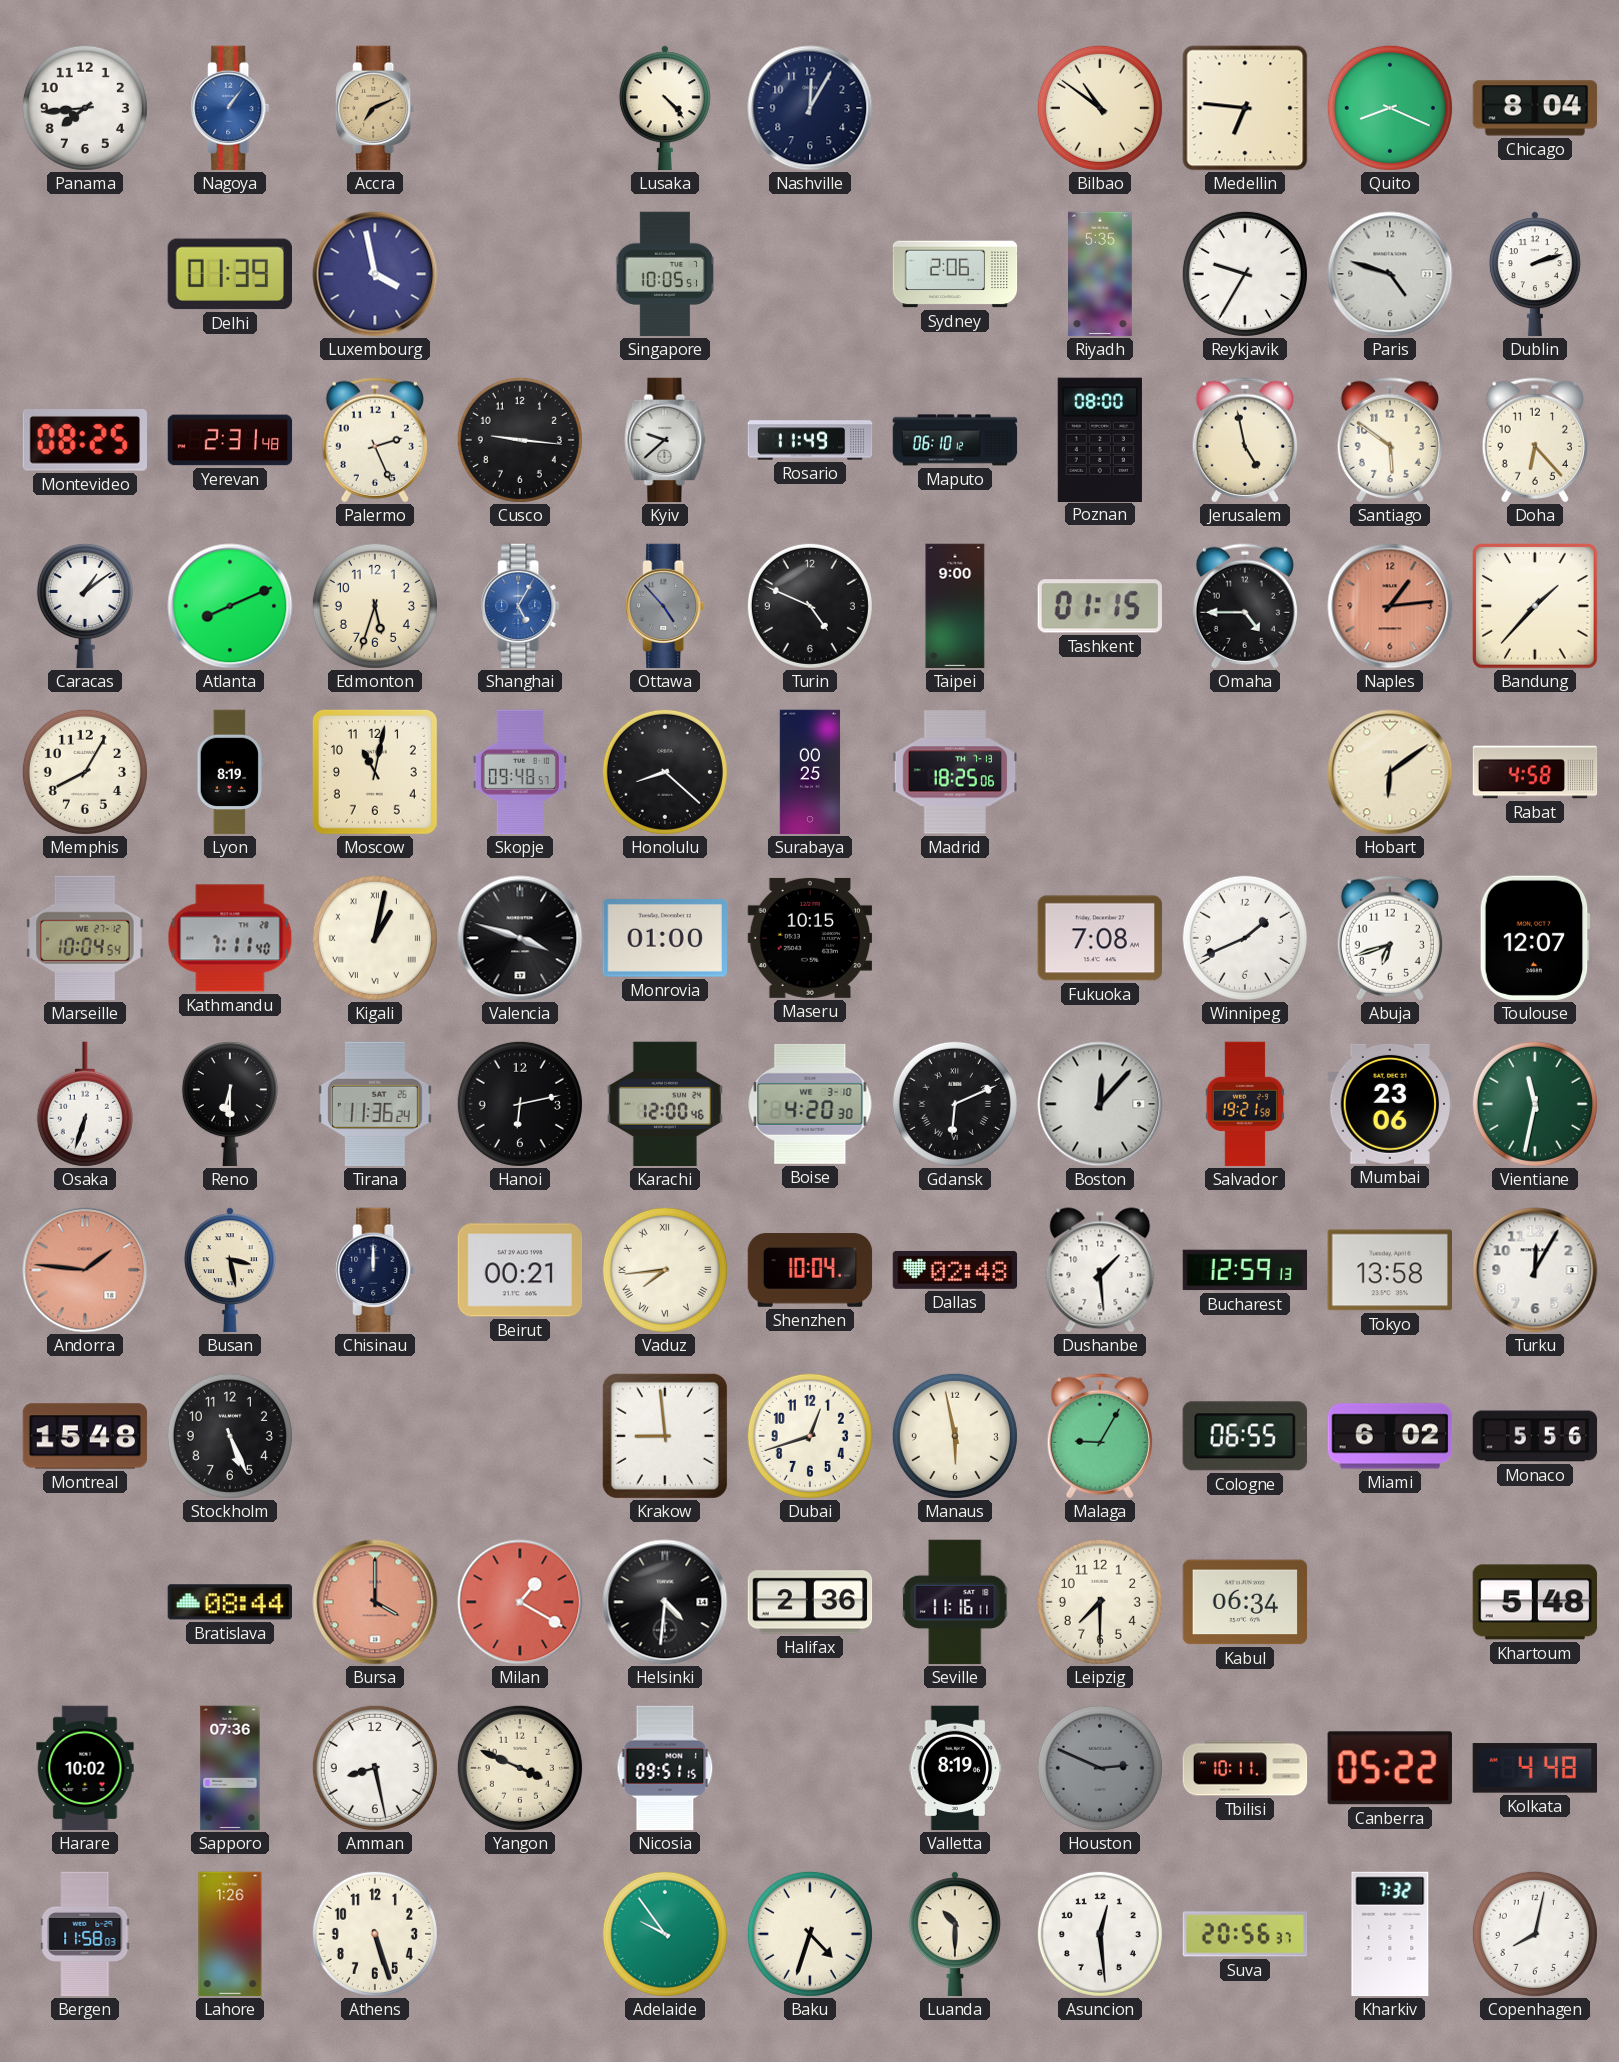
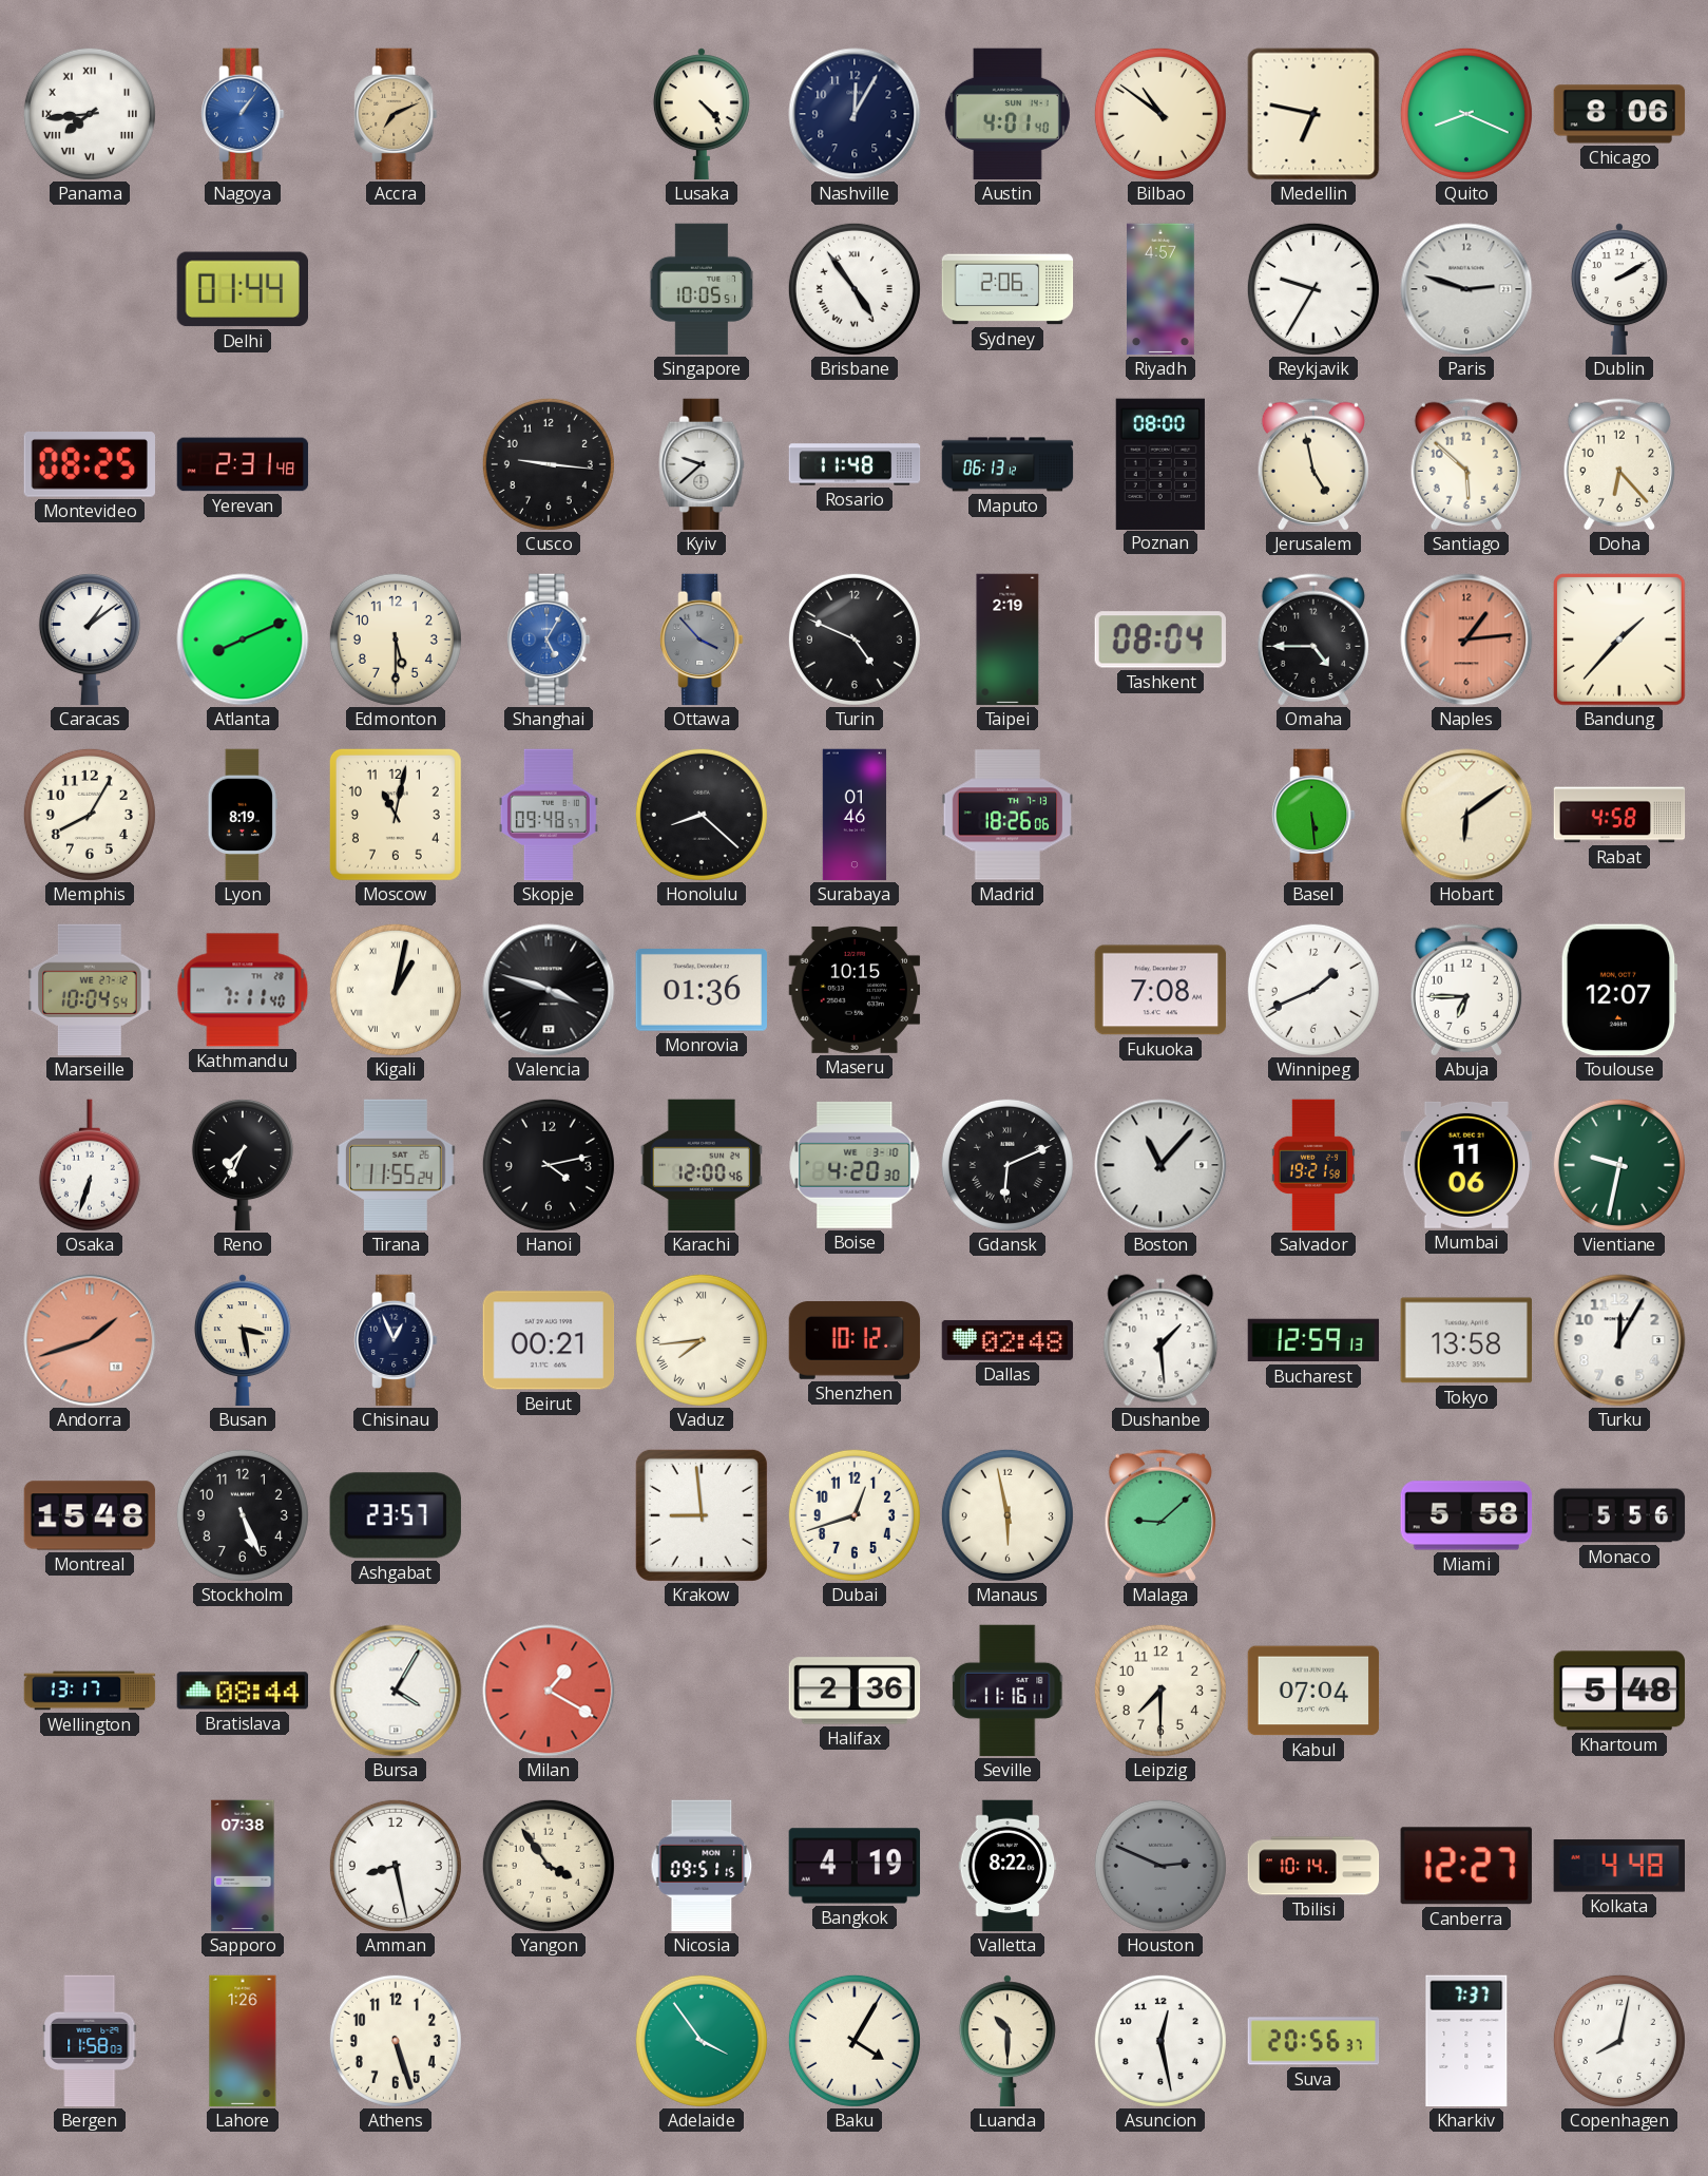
Panama numerals: Arabic -> Roman
Austin: none -> 4:01
Medellin: 6:46 -> 6:47
Chicago: 8:04 -> 8:06
Delhi: 01:39 -> 01:44
Luxembourg: 3:58 -> none
Brisbane: none -> 4:54
Riyadh: 5:35 -> 4:57
Paris: 4:48 -> 2:48
Dublin: 2:12 -> 2:10
Palermo: 2:26 -> none
Rosario: 11:49 -> 11:48
Maputo: 06:10 -> 06:13
Santiago: 5:51 -> 5:52
Edmonton: 5:33 -> 5:30
Ottawa: 4:53 -> 3:53
Taipei: 9:00 -> 2:19
Tashkent: 01:15 -> 08:04
Surabaya: 00:25 -> 01:46
Madrid: 18:25 -> 18:26
Basel: none -> 5:29
Monrovia: 01:00 -> 01:36
Abuja: 6:42 -> 6:45
Reno: 6:30 -> 7:34
Tirana: 11:36 -> 11:55
Hanoi: 6:13 -> 4:13
Boston: 12:07 -> 11:07
Mumbai: 23:06 -> 11:06
Vientiane: 11:32 -> 9:32
Andorra: 1:46 -> 1:42
Chisinau: 12:00 -> 12:56
Shenzhen: 10:04 -> 10:12
Ashgabat: none -> 23:57
Malaga: 9:05 -> 9:08
Cologne: 06:55 -> none
Miami: 6:02 -> 5:58
Wellington: none -> 13:17
Bursa: 4:00 -> 4:05
Bursa dial: salmon -> white
Helsinki: 4:31 -> none
Kabul: 06:34 -> 07:04
Harare: 10:02 -> none
Sapporo: 07:36 -> 07:38
Yangon: 3:49 -> 3:54
Bangkok: none -> 4:19
Valletta: 8:19 -> 8:22
Tbilisi: 10:11 -> 10:14
Canberra: 05:22 -> 12:27
Adelaide: 9:54 -> 3:54
Baku: 4:33 -> 4:05
Asuncion: 12:29 -> 12:28
Kharkiv: 7:32 -> 7:37
